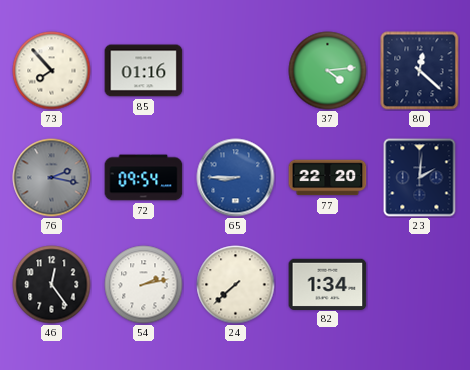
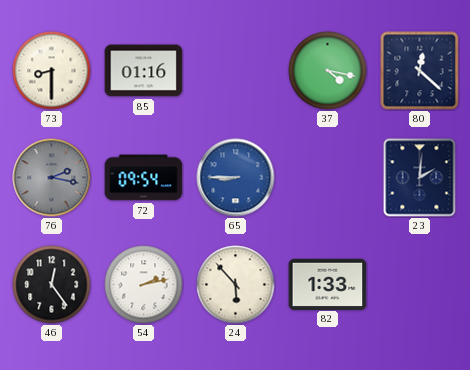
73: 7:53 -> 8:30
37: 4:14 -> 4:17
77: 22:20 -> none
24: 7:38 -> 5:53
82: 1:34 -> 1:33
